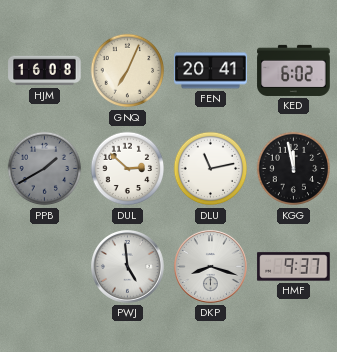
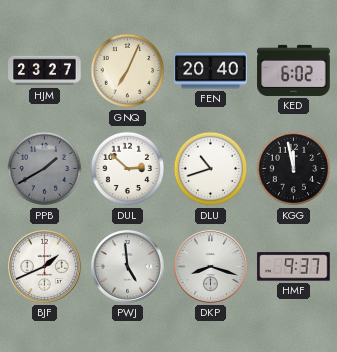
HJM: 16:08 -> 23:27
FEN: 20:41 -> 20:40
DLU: 11:13 -> 10:42
BJF: none -> 1:41
